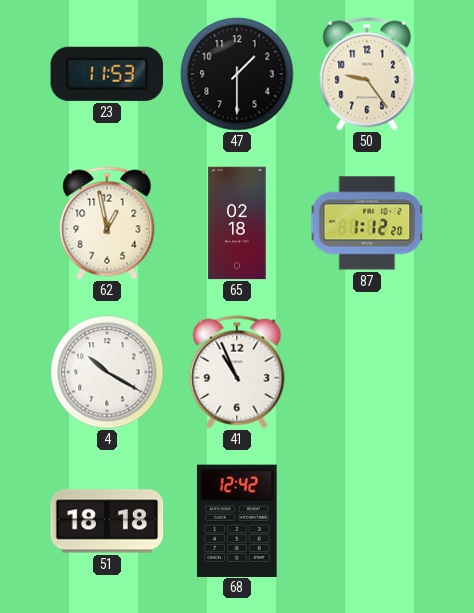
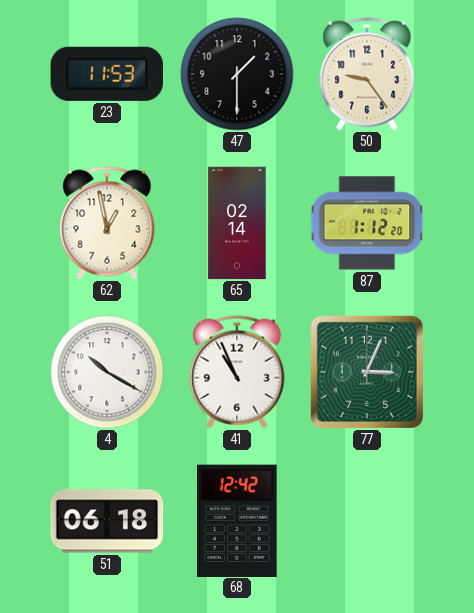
65: 02:18 -> 02:14
77: none -> 3:04
51: 18:18 -> 06:18
